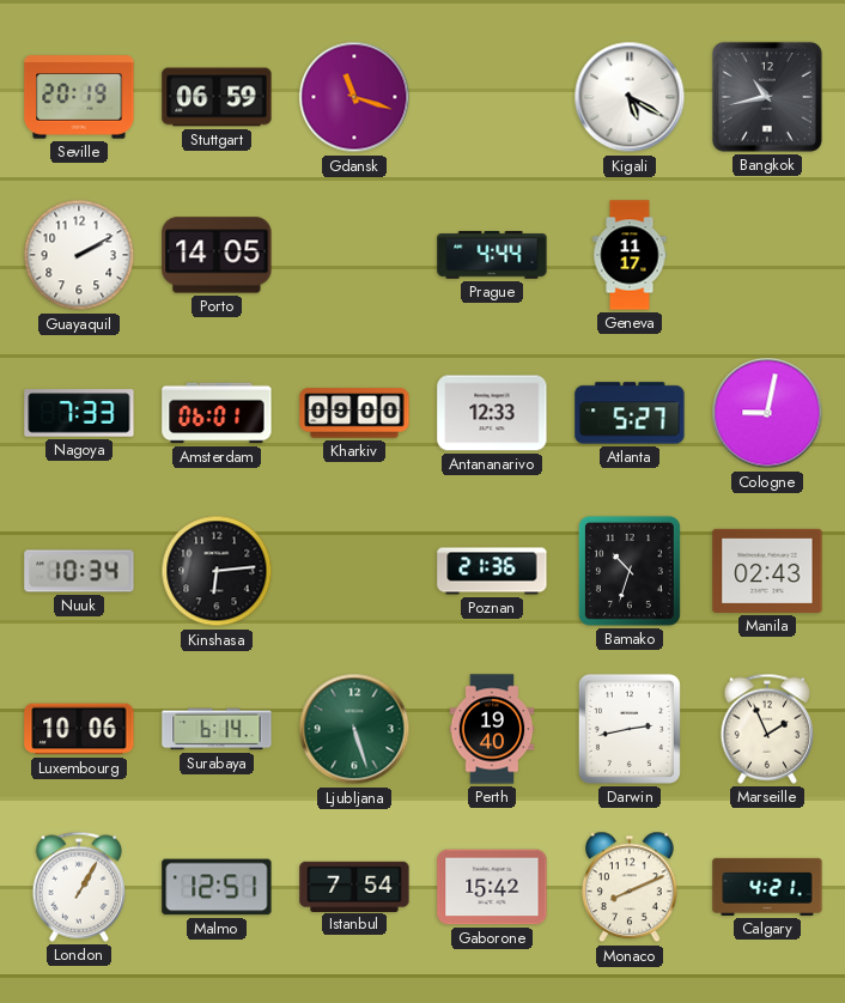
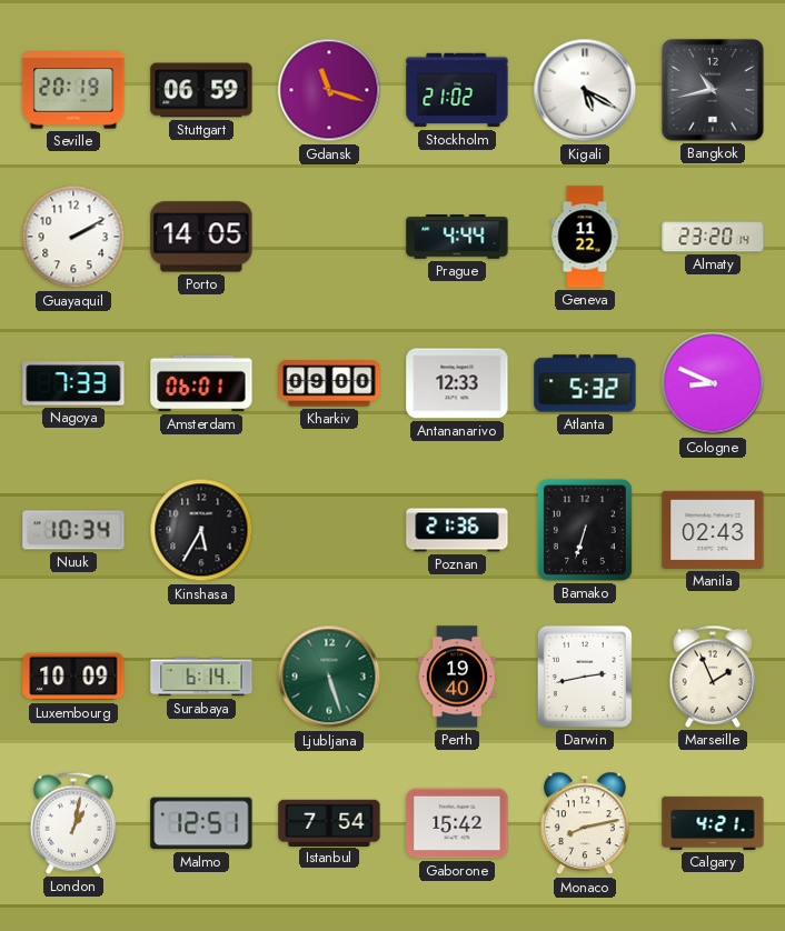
Stockholm: none -> 21:02
Geneva: 11:17 -> 11:22
Almaty: none -> 23:20
Atlanta: 5:27 -> 5:32
Cologne: 9:02 -> 8:49
Kinshasa: 6:14 -> 5:35
Bamako: 10:33 -> 6:33
Luxembourg: 10:06 -> 10:09
London: 1:05 -> 1:02
Monaco: 8:11 -> 8:13
